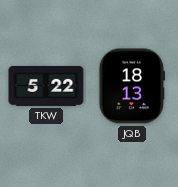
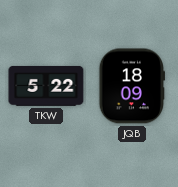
JQB: 18:13 -> 18:09
